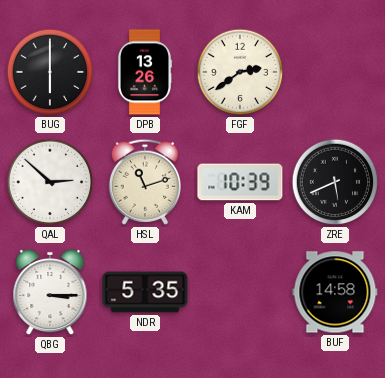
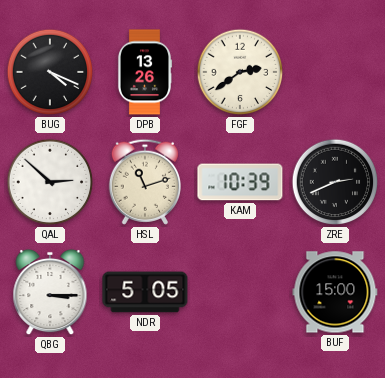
BUG: 6:00 -> 4:19
ZRE: 5:41 -> 2:41
NDR: 5:35 -> 5:05
BUF: 14:58 -> 15:00
